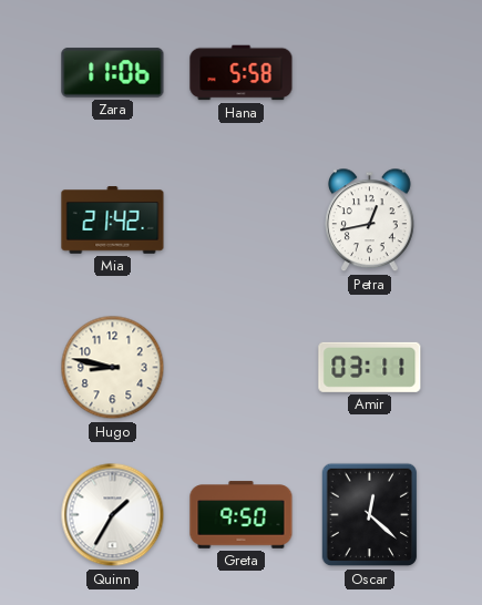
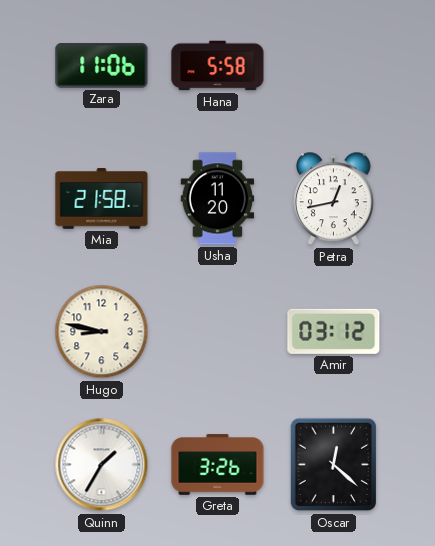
Mia: 21:42 -> 21:58
Usha: none -> 11:20
Amir: 03:11 -> 03:12
Greta: 9:50 -> 3:26
